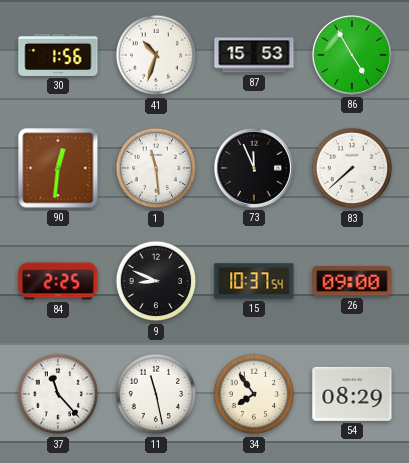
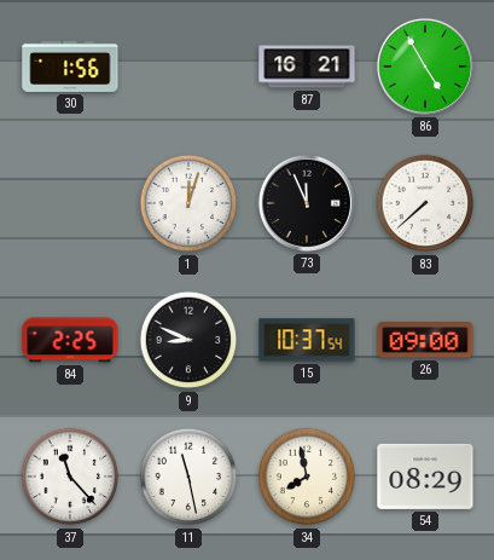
41: 10:33 -> none
87: 15:53 -> 16:21
90: 12:31 -> none
1: 11:29 -> 12:03
34: 7:54 -> 7:58
